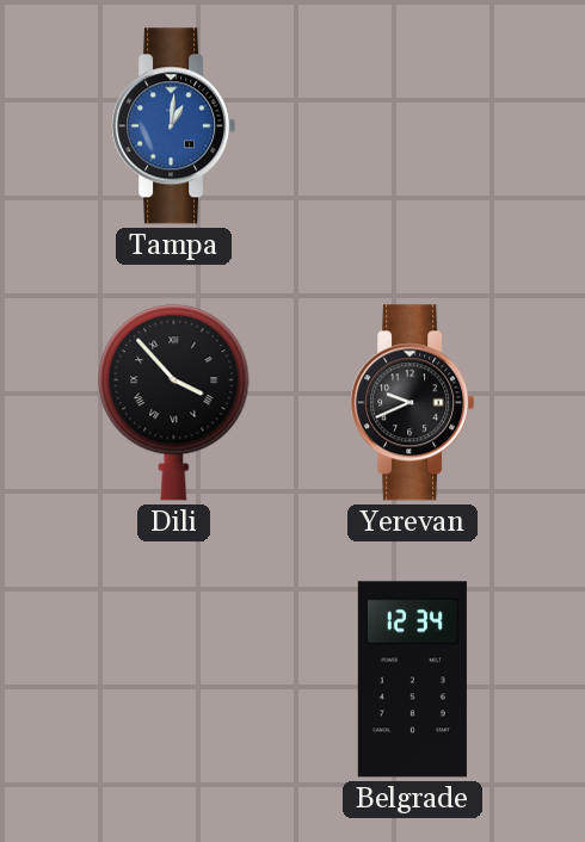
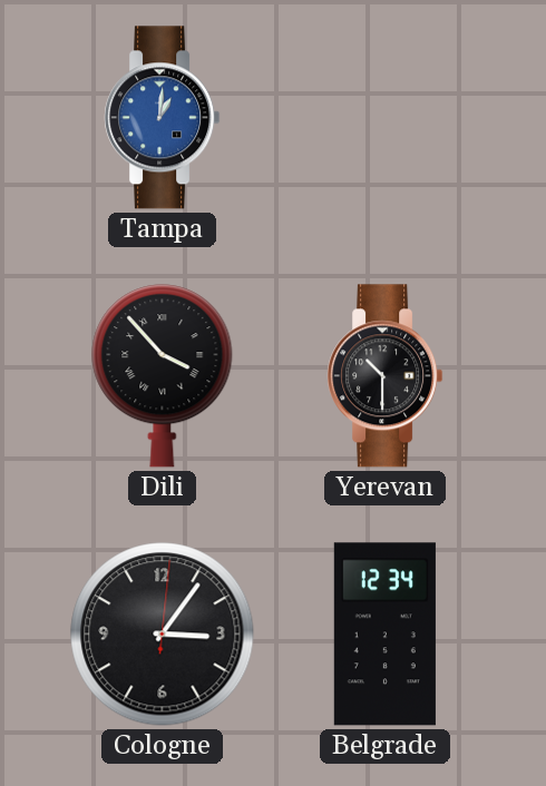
Yerevan: 9:41 -> 10:30
Cologne: none -> 3:06
